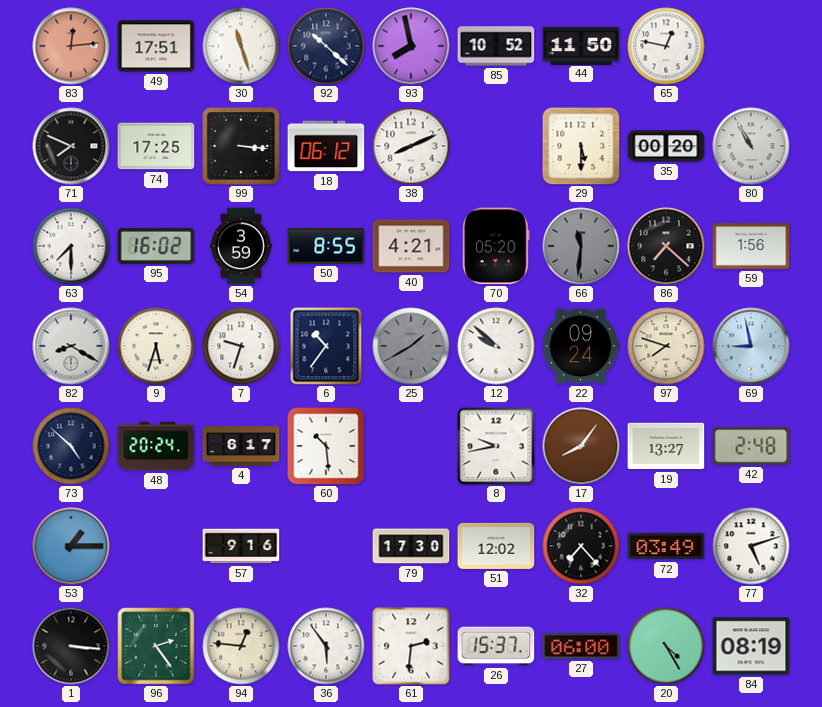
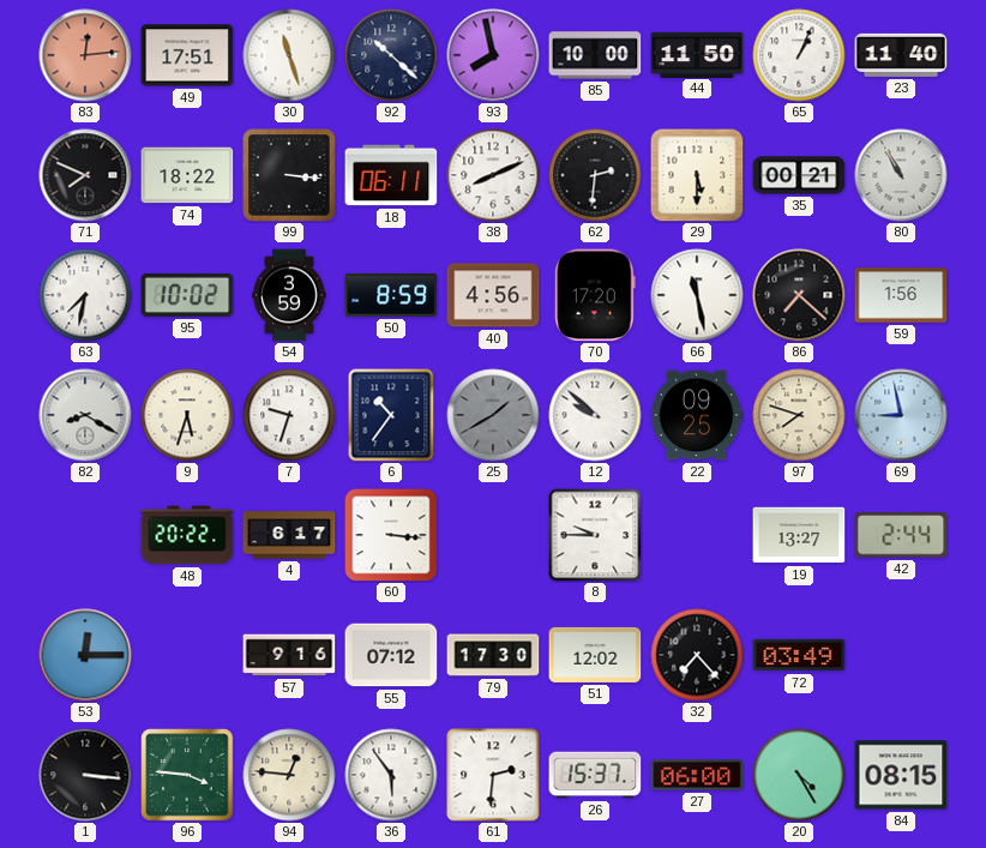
85: 10:52 -> 10:00
65: 12:47 -> 1:04
23: none -> 11:40
74: 17:25 -> 18:22
18: 06:12 -> 06:11
62: none -> 2:31
35: 00:20 -> 00:21
63: 7:30 -> 7:32
95: 16:02 -> 10:02
50: 8:55 -> 8:59
40: 4:21 -> 4:56
70: 05:20 -> 17:20
66: 11:31 -> 11:28
66 dial: grey -> white
22: 09:24 -> 09:25
73: 4:52 -> none
48: 20:24 -> 20:22
60: 10:29 -> 3:16
8: 9:43 -> 9:45
17: 8:06 -> none
42: 2:48 -> 2:44
53: 1:15 -> 12:15
55: none -> 07:12
77: 5:12 -> none
96: 2:24 -> 3:46
84: 08:19 -> 08:15
